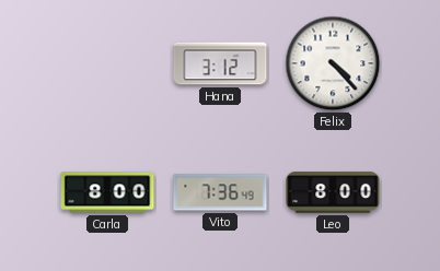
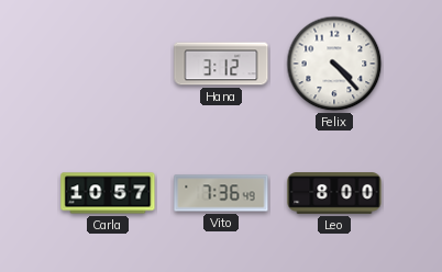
Carla: 8:00 -> 10:57
